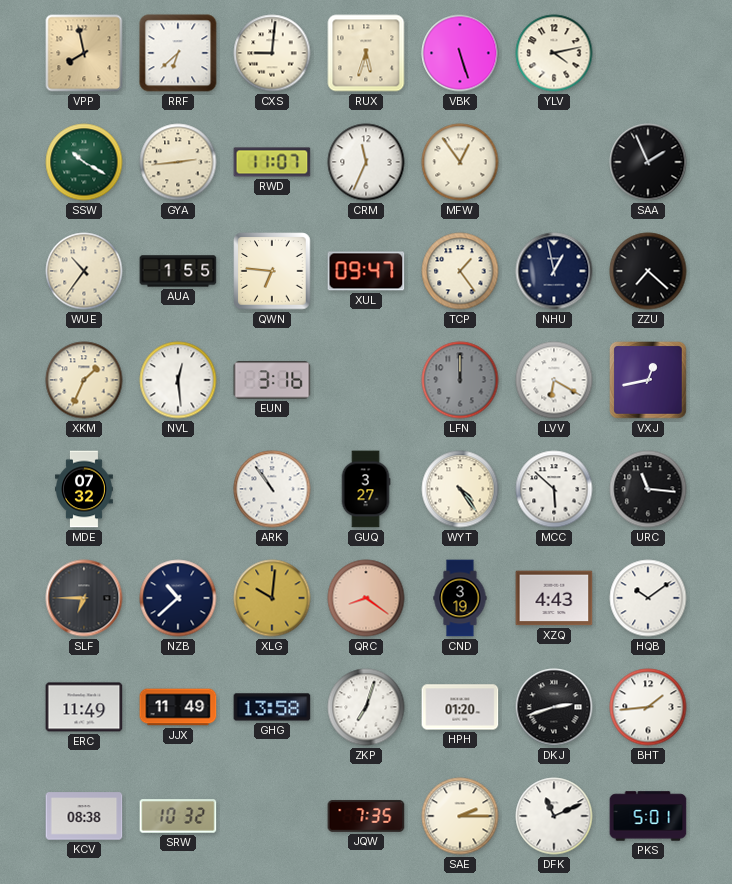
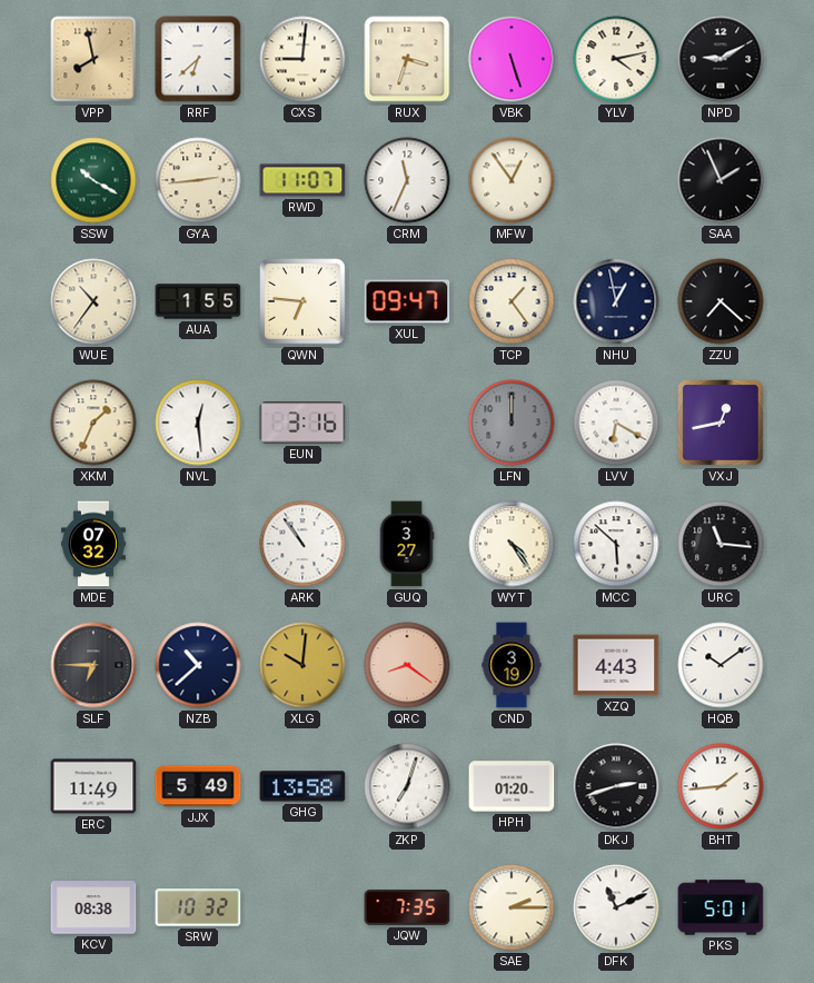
RUX: 5:33 -> 3:33
NPD: none -> 9:10
JJX: 11:49 -> 5:49
